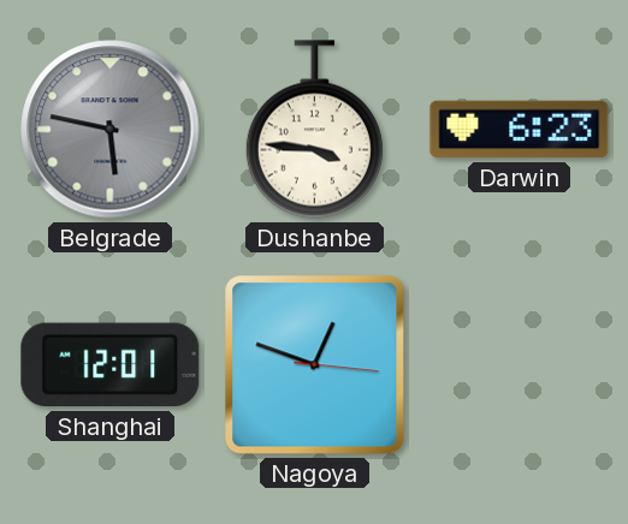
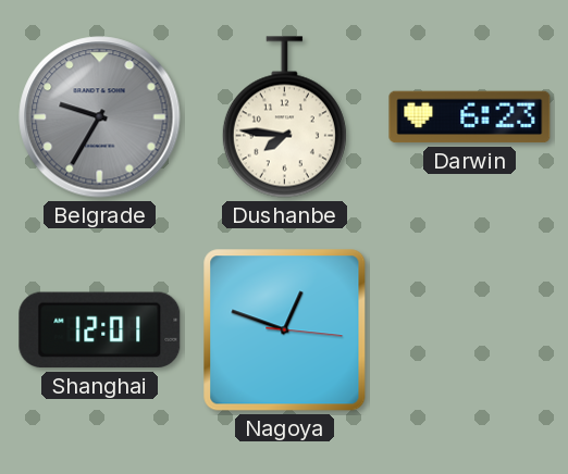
Belgrade: 5:47 -> 9:35
Dushanbe: 3:46 -> 7:46
